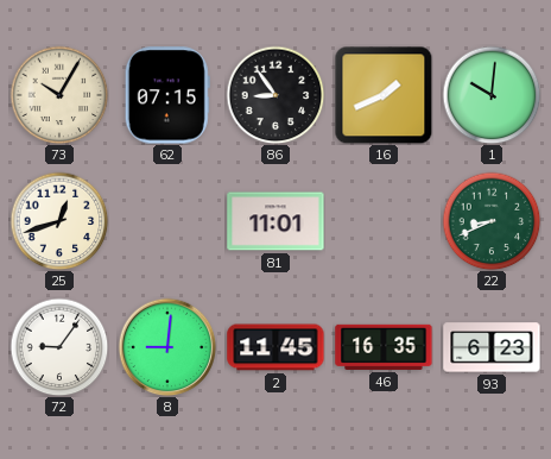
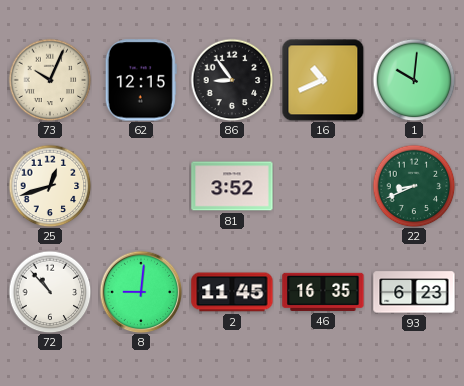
73: 10:05 -> 10:04
62: 07:15 -> 12:15
16: 1:41 -> 10:41
81: 11:01 -> 3:52
72: 9:06 -> 10:53
